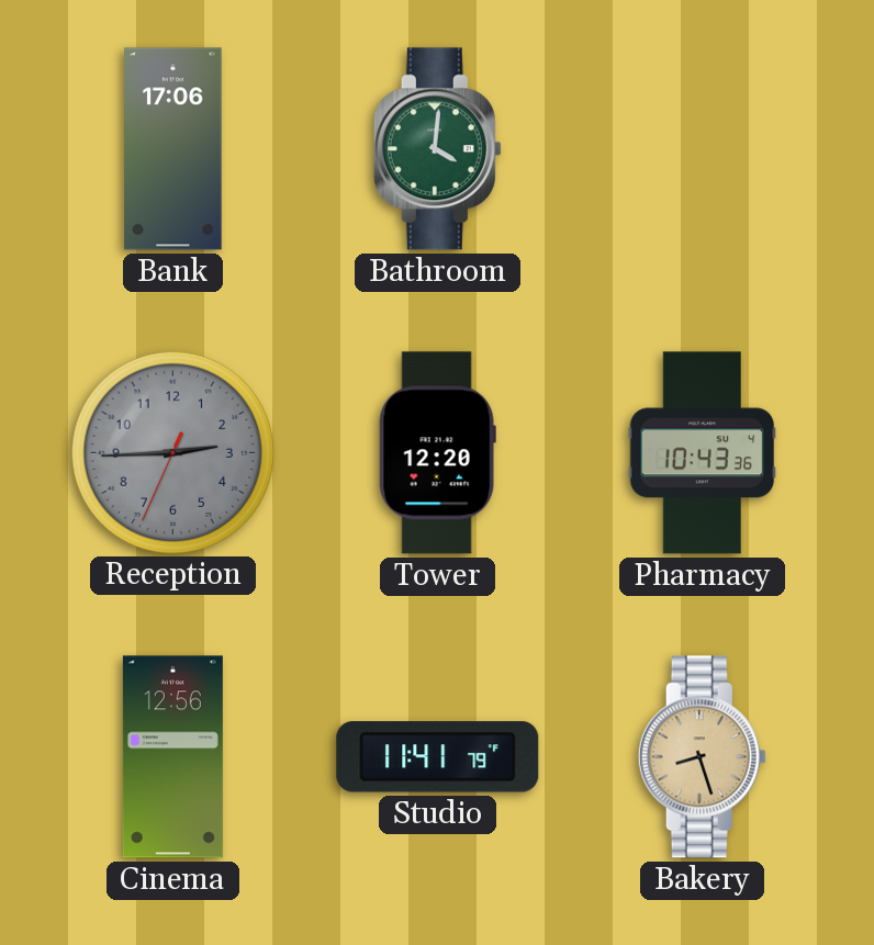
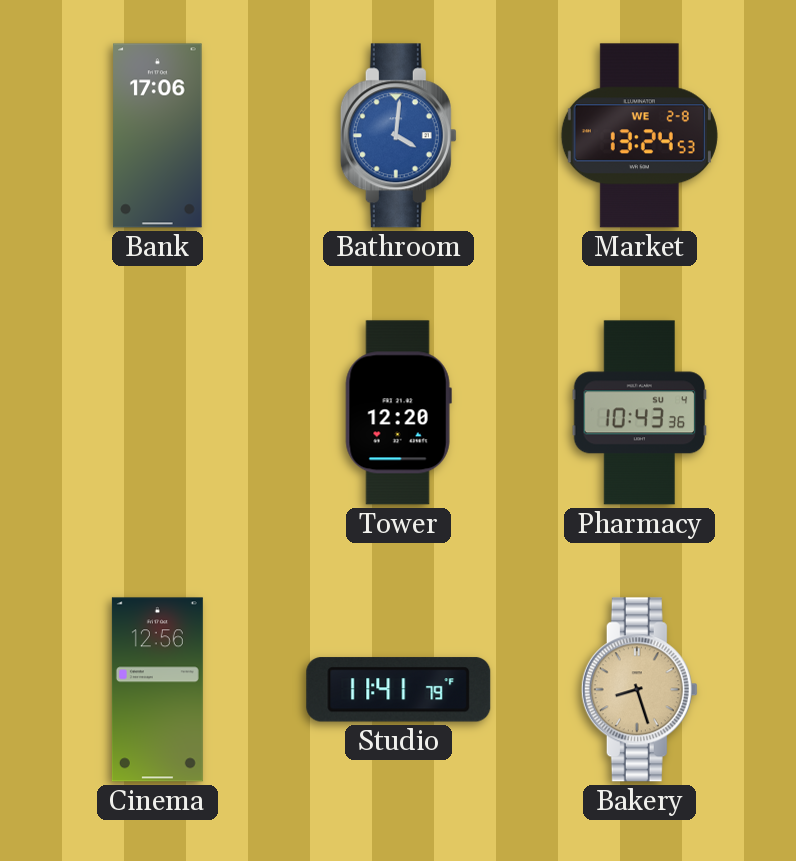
Bathroom dial: green -> blue
Market: none -> 13:24
Reception: 2:44 -> none
